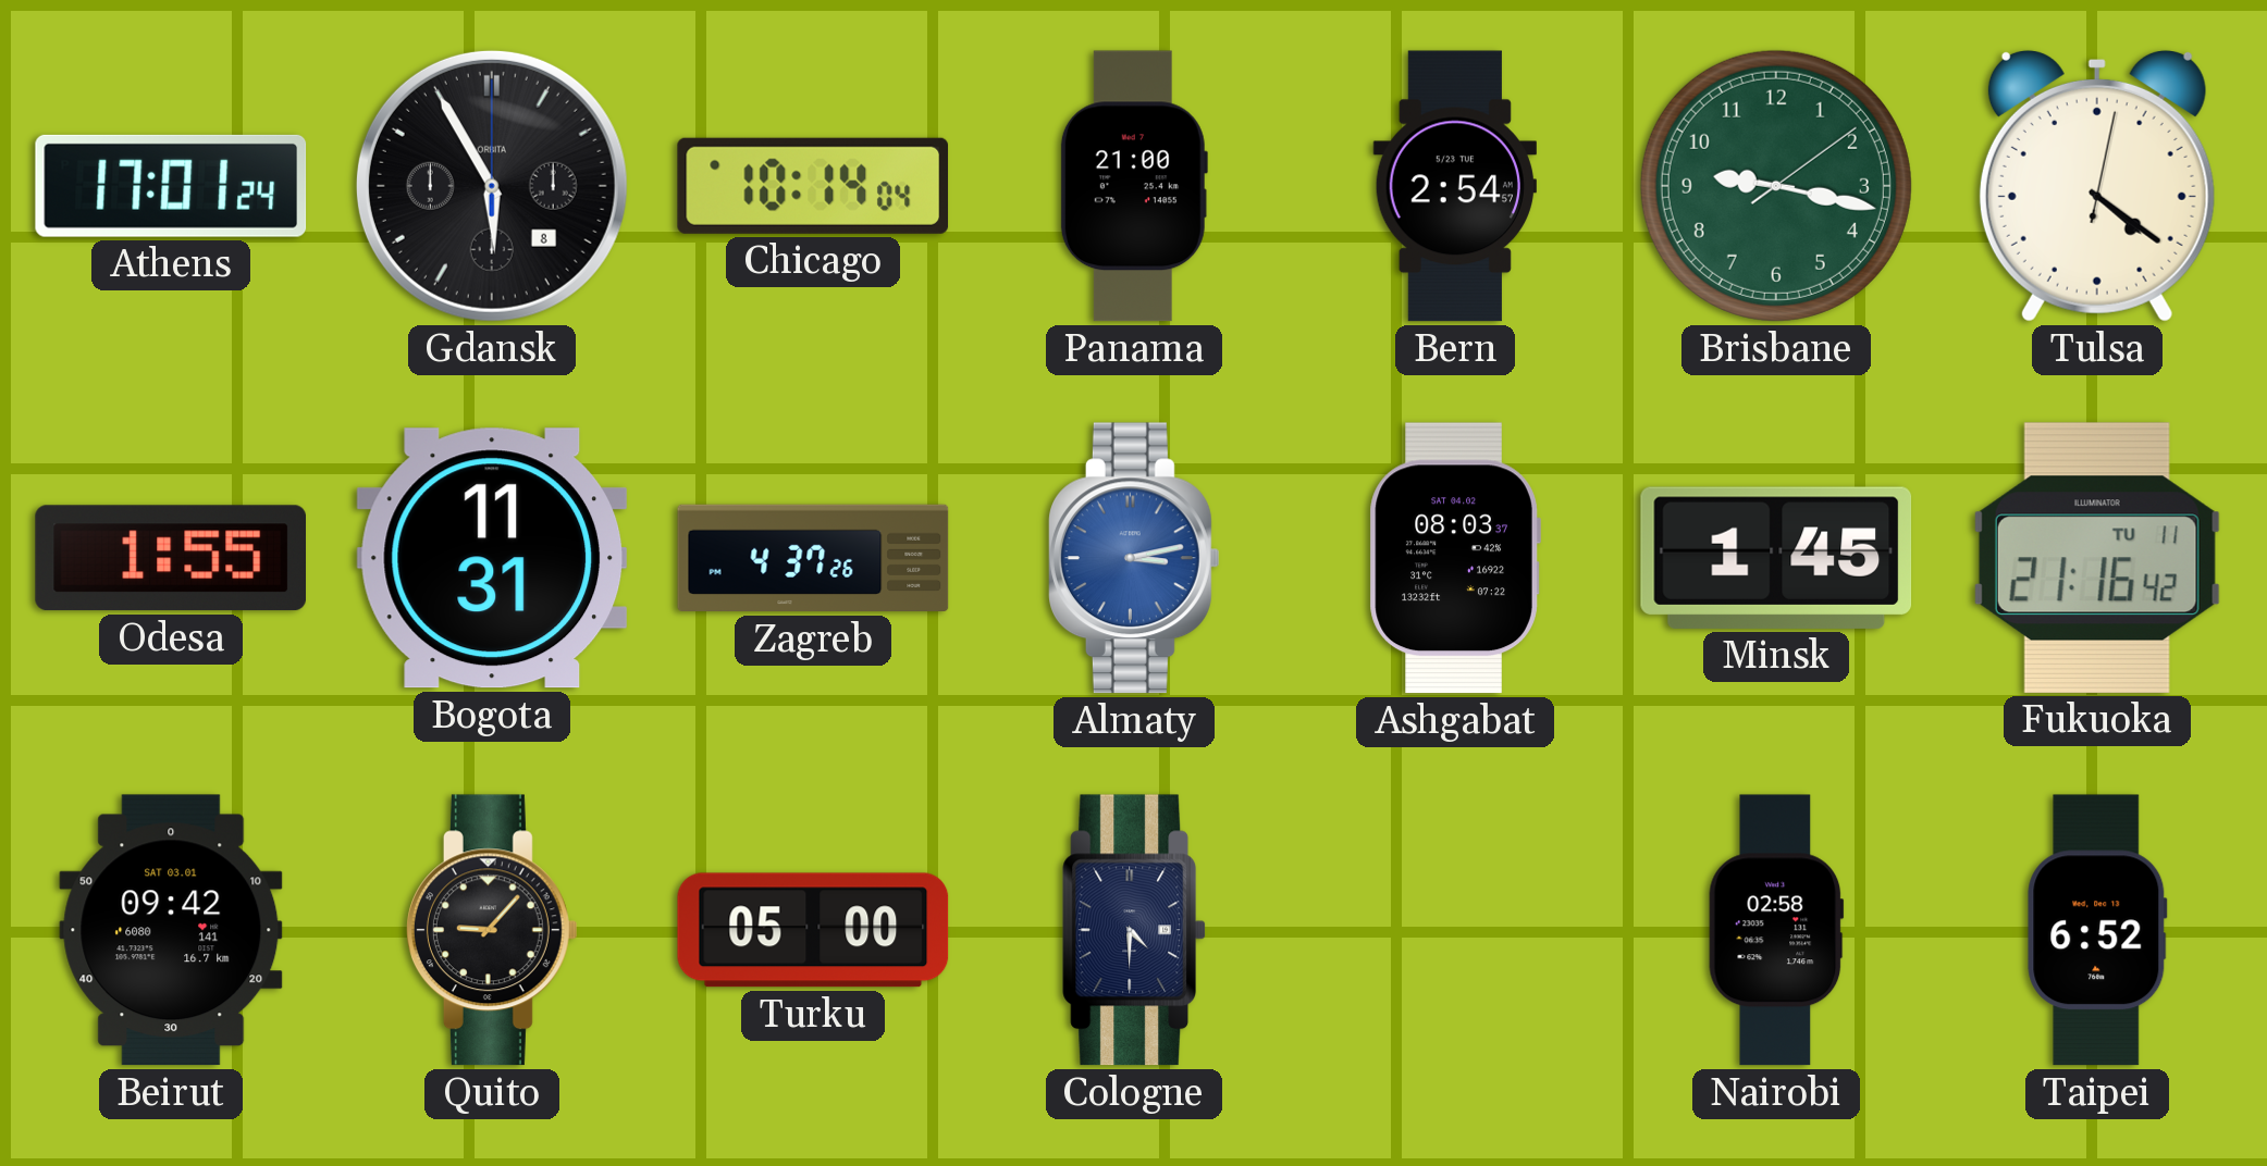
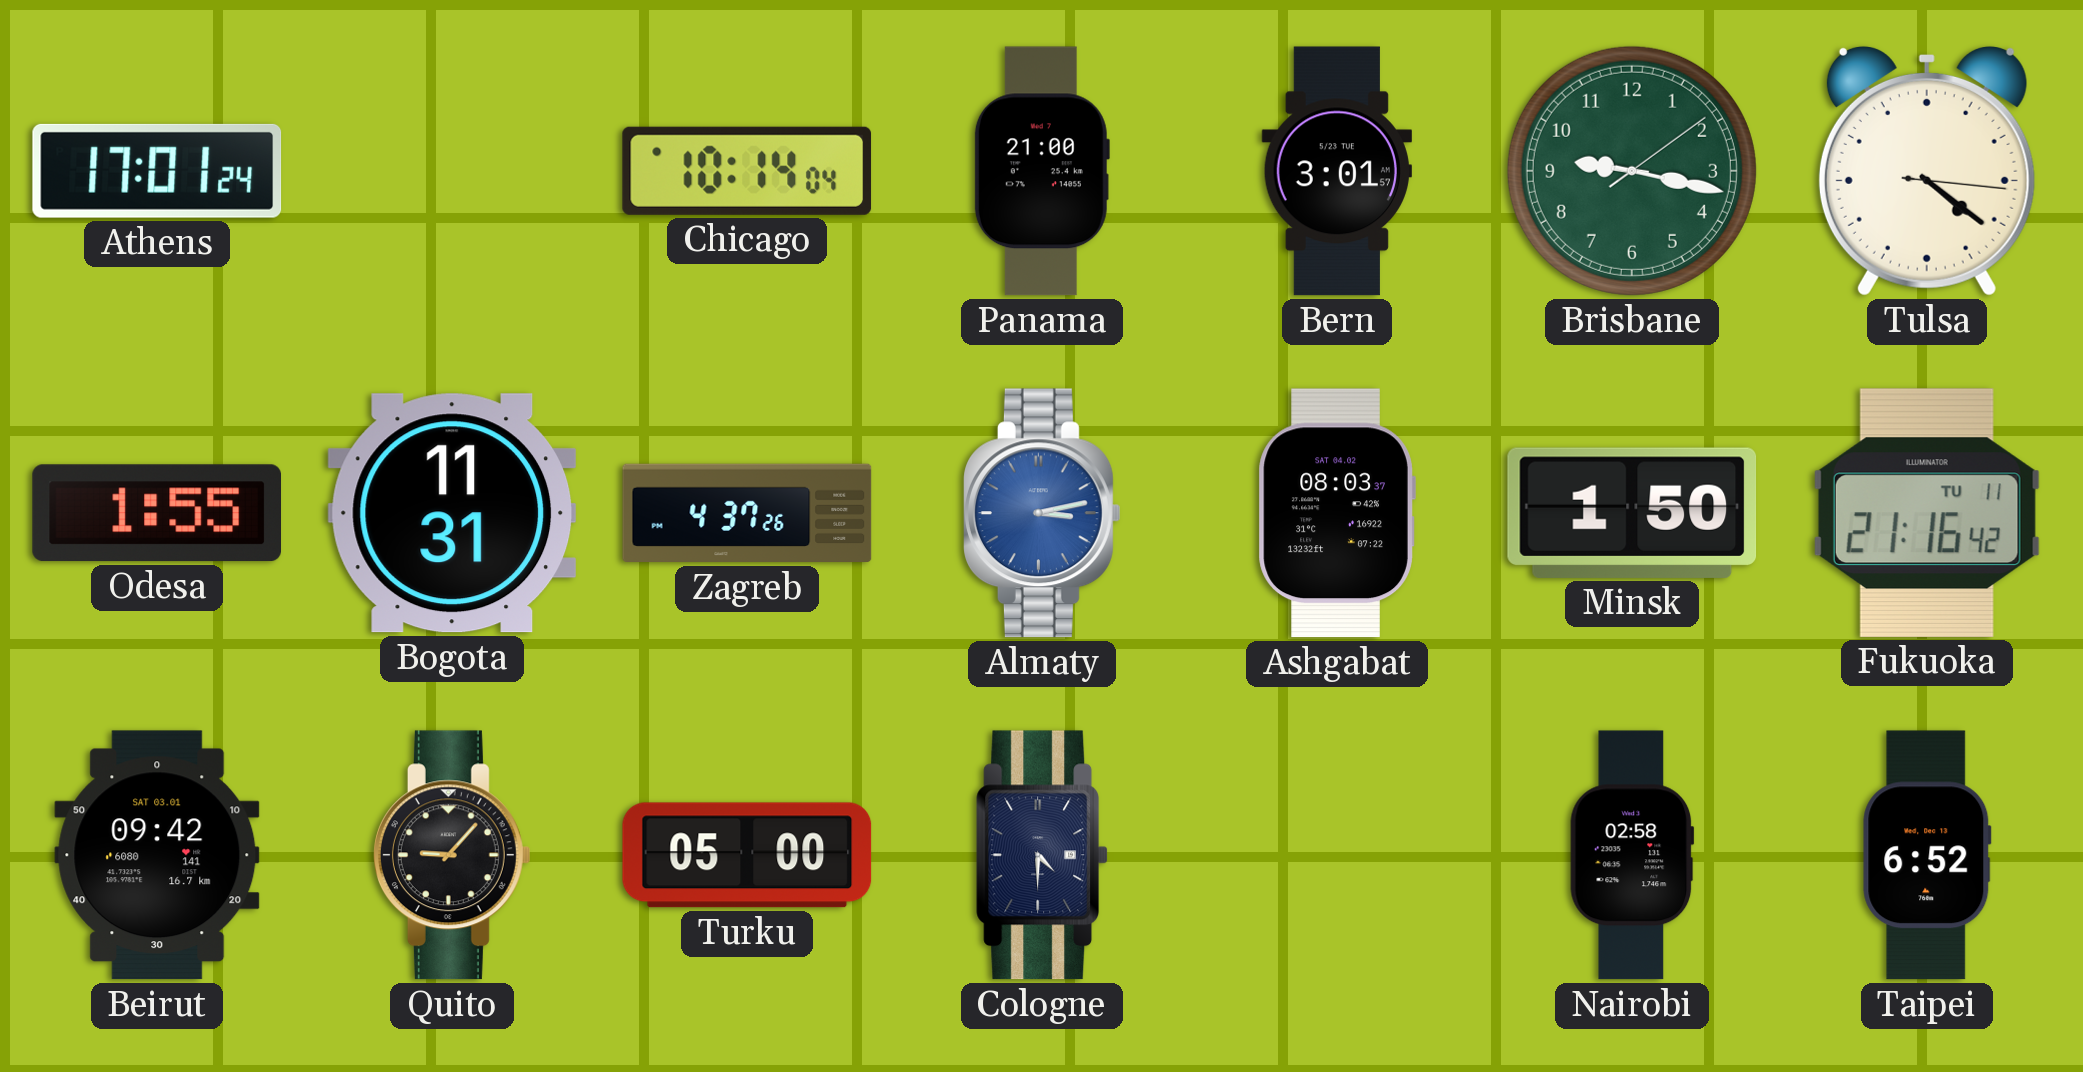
Gdansk: 5:55 -> none
Bern: 2:54 -> 3:01
Tulsa: 4:21:02 -> 4:21:16
Minsk: 1:45 -> 1:50
